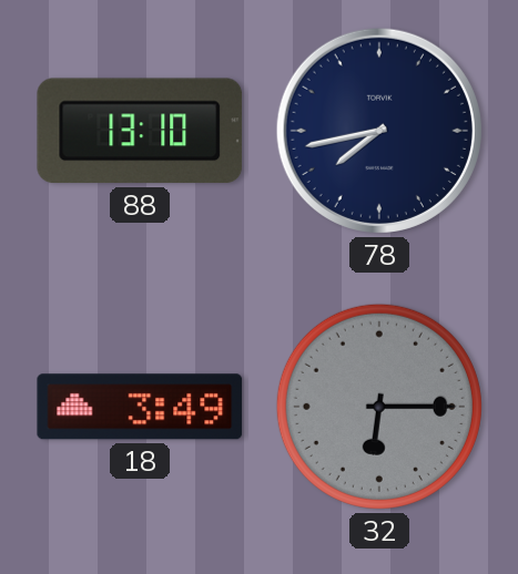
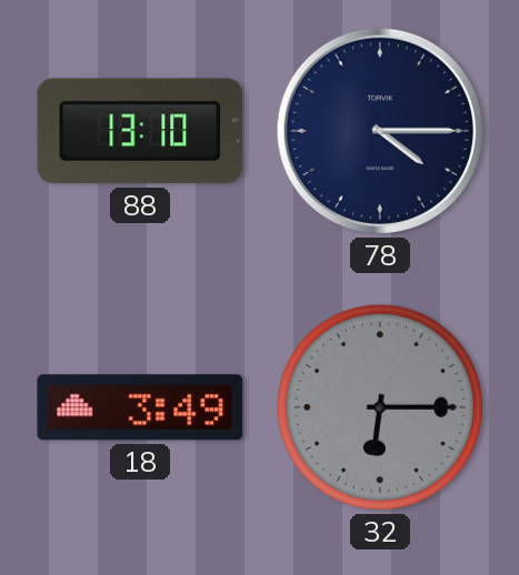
78: 7:43 -> 4:15
